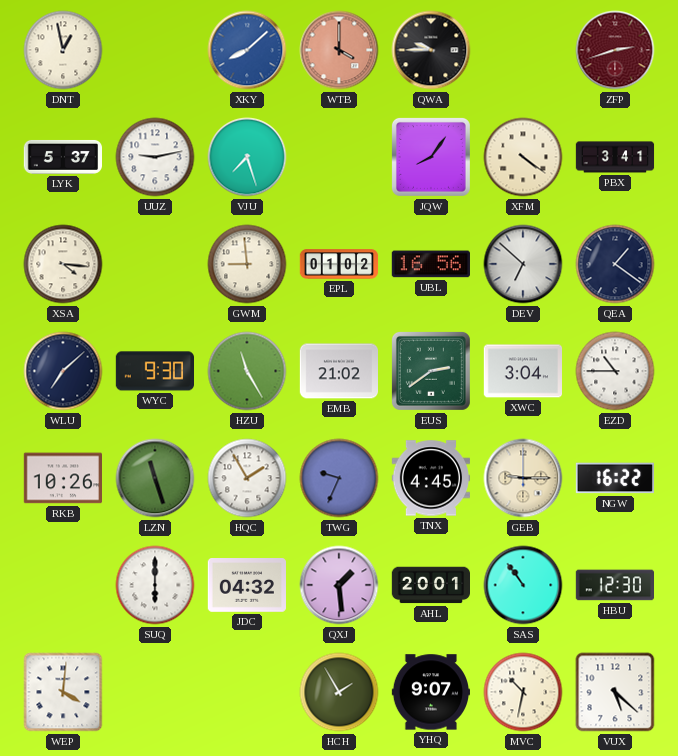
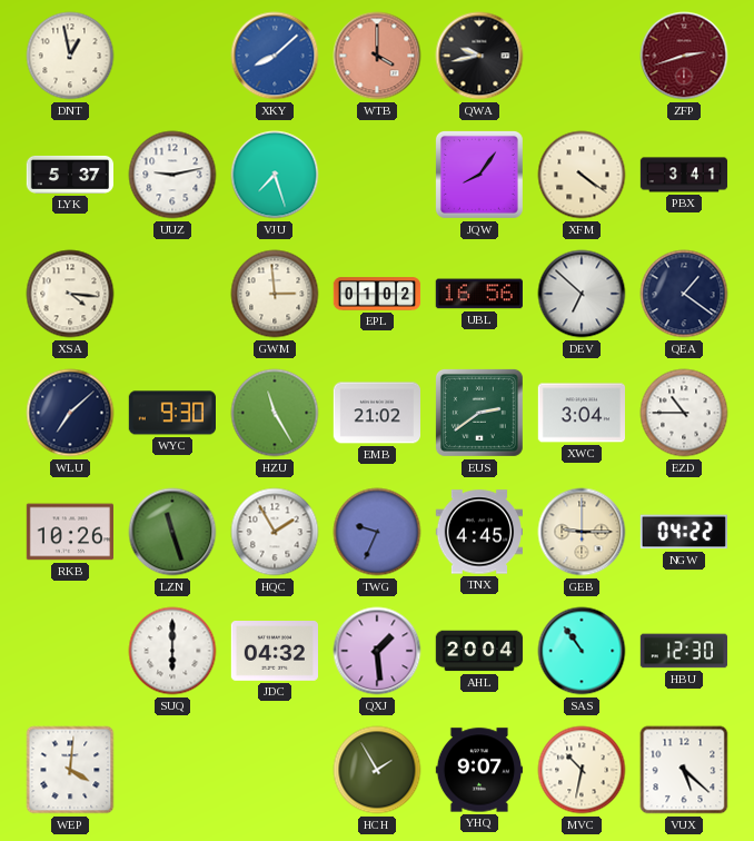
QWA: 9:45 -> 9:43
GWM: 8:59 -> 2:59
NGW: 16:22 -> 04:22
AHL: 20:01 -> 20:04
